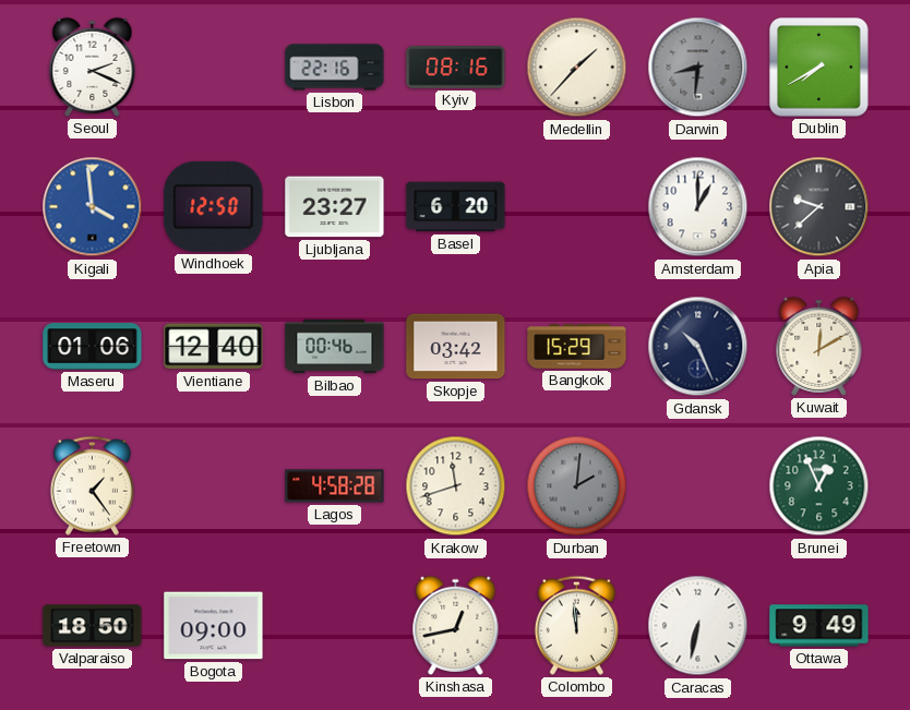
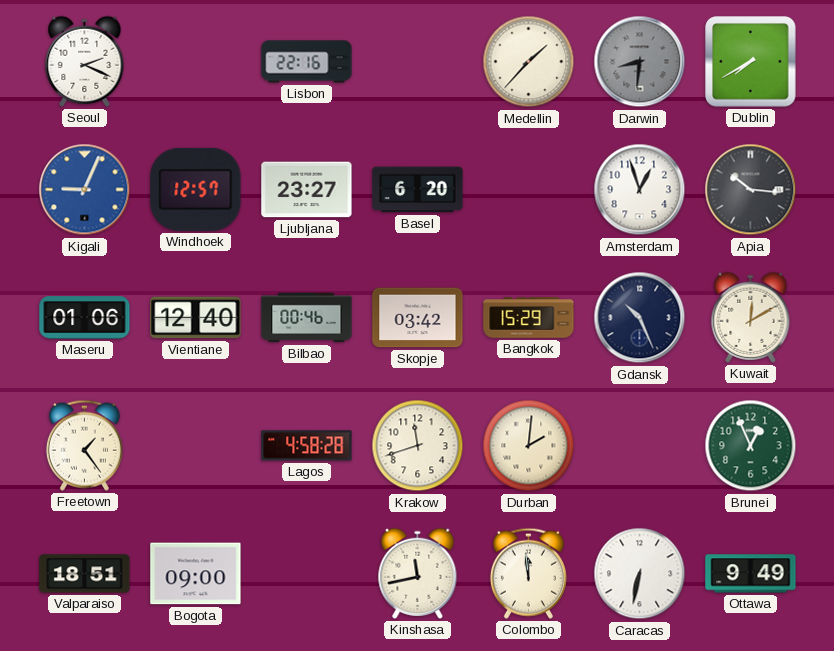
Kyiv: 08:16 -> none
Kigali: 3:59 -> 9:04
Windhoek: 12:50 -> 12:57
Amsterdam: 1:00 -> 12:57
Apia: 9:38 -> 10:16
Durban dial: grey -> cream
Valparaiso: 18:50 -> 18:51
Kinshasa: 12:43 -> 11:43
